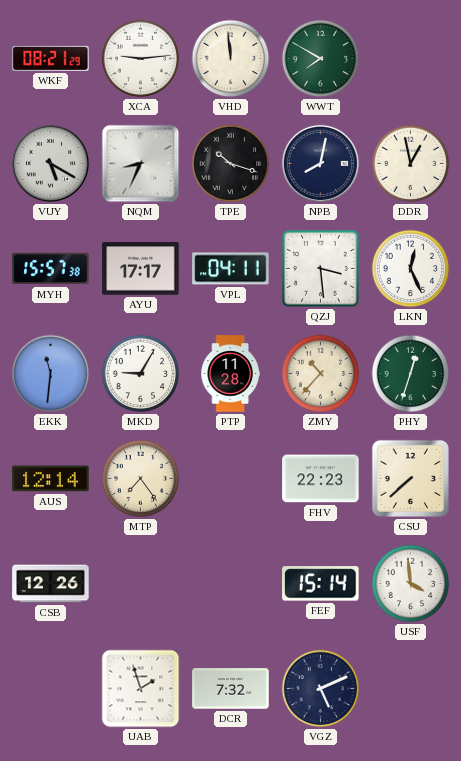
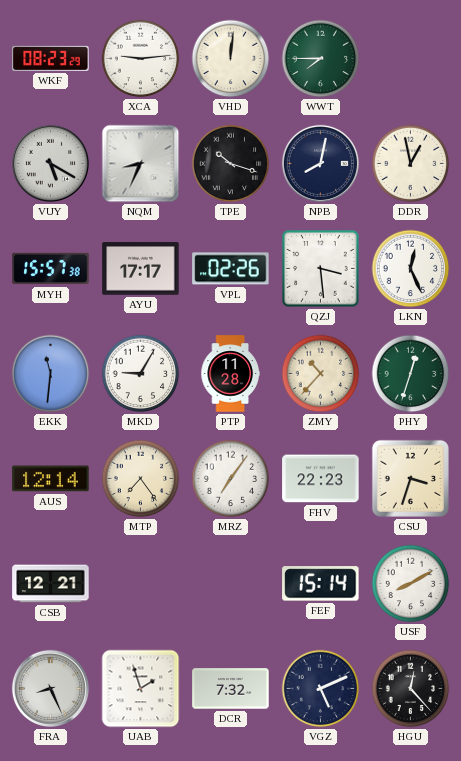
WKF: 08:21 -> 08:23
VHD: 11:59 -> 12:01
WWT: 7:50 -> 7:45
VPL: 04:11 -> 02:26
MRZ: none -> 7:06
CSU: 7:38 -> 3:33
CSB: 12:26 -> 12:21
USF: 3:59 -> 8:10
FRA: none -> 8:26
HGU: none -> 12:23
